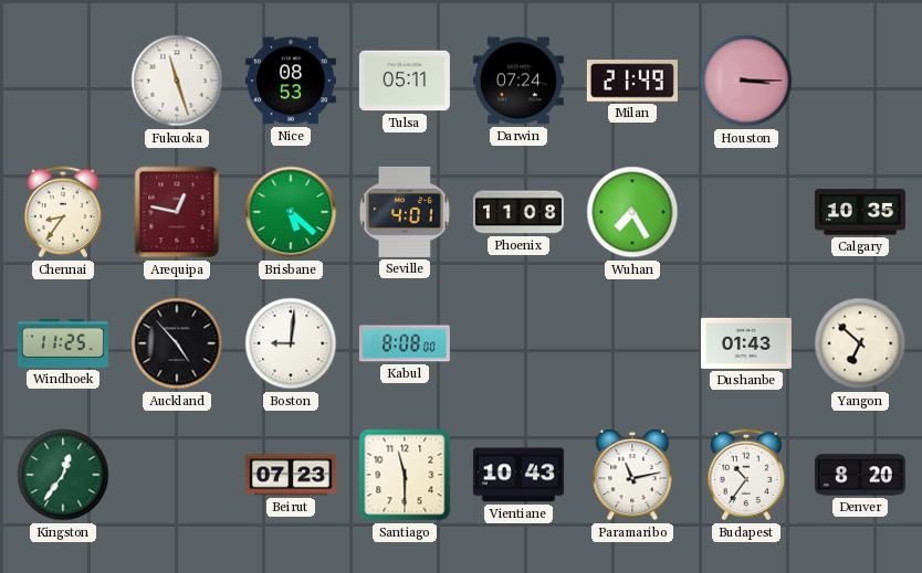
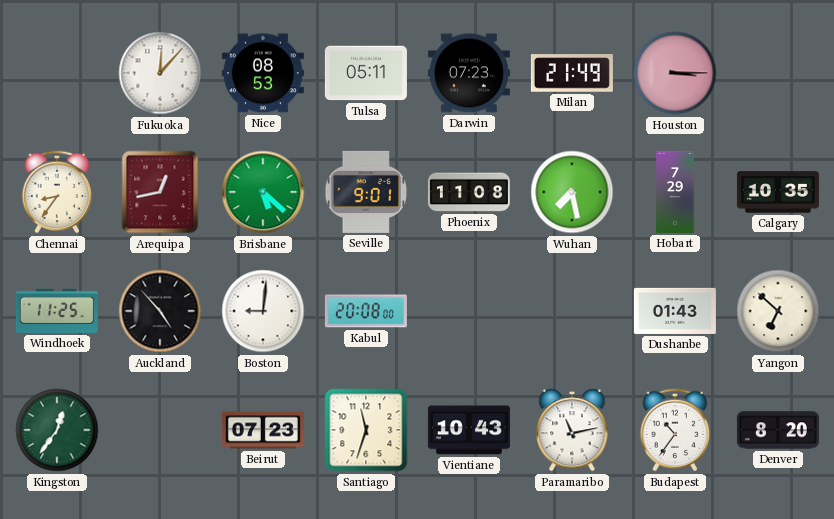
Fukuoka: 11:27 -> 12:07
Darwin: 07:24 -> 07:23
Arequipa: 12:47 -> 12:43
Seville: 4:01 -> 9:01
Wuhan: 7:25 -> 7:28
Hobart: none -> 7:29
Kabul: 8:08 -> 20:08
Santiago: 11:30 -> 11:33
